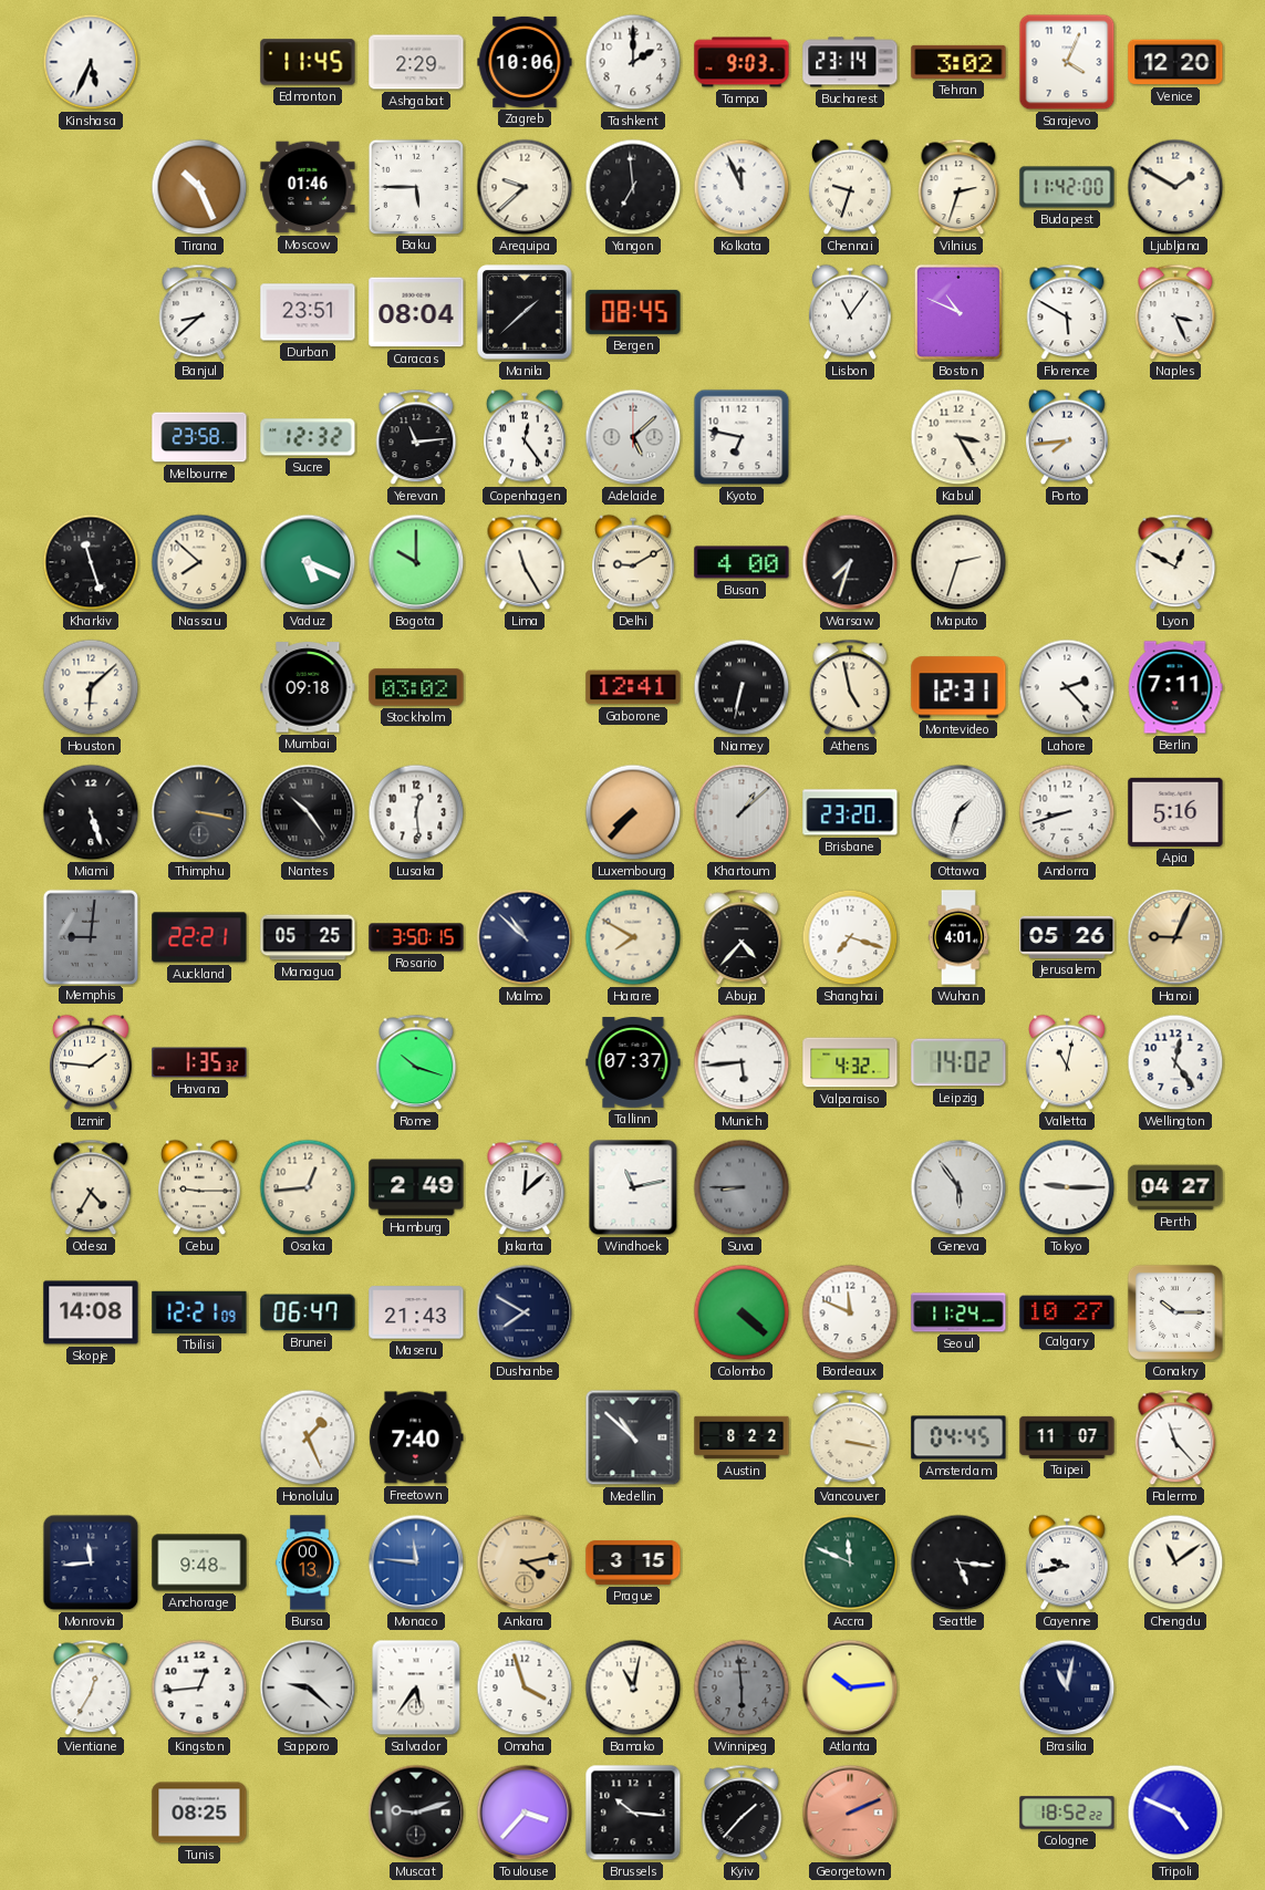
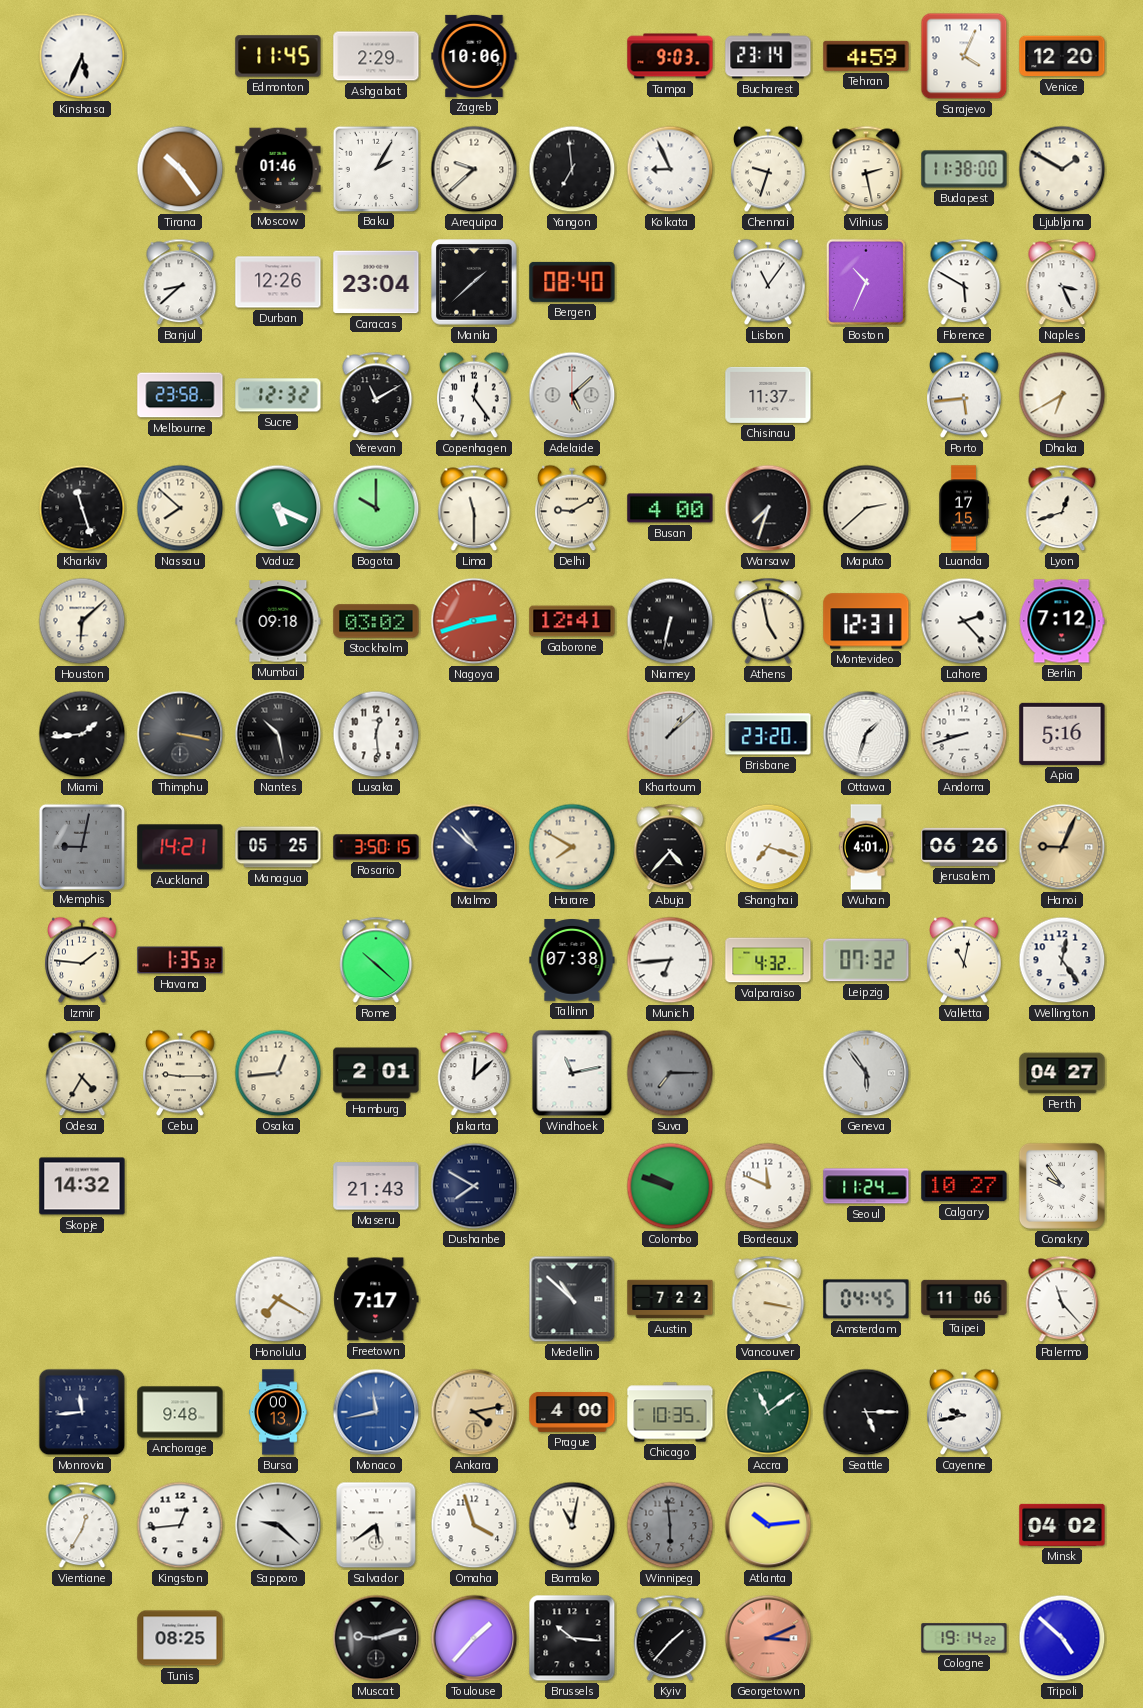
Tashkent: 2:00 -> none
Tehran: 3:02 -> 4:59
Tirana: 10:26 -> 10:24
Baku: 5:45 -> 2:05
Kolkata: 11:56 -> 8:56
Vilnius: 2:33 -> 2:28
Budapest: 11:42 -> 11:38
Durban: 23:51 -> 12:26
Caracas: 08:04 -> 23:04
Bergen: 08:45 -> 08:40
Boston: 10:49 -> 10:34
Yerevan: 11:14 -> 11:10
Kyoto: 6:47 -> none
Chisinau: none -> 11:37
Kabul: 3:25 -> none
Porto: 7:44 -> 5:44
Dhaka: none -> 6:40
Lima: 11:25 -> 11:30
Maputo: 2:33 -> 2:38
Luanda: none -> 17:15
Lyon: 12:50 -> 12:42
Nagoya: none -> 2:42
Berlin: 7:11 -> 7:12
Miami: 5:27 -> 1:44
Nantes: 10:24 -> 10:28
Luxembourg: 7:37 -> none
Memphis: 9:01 -> 9:02
Auckland: 22:21 -> 14:21
Jerusalem: 05:26 -> 06:26
Rome: 10:18 -> 10:22
Tallinn: 07:37 -> 07:38
Munich: 5:44 -> 6:44
Leipzig: 14:02 -> 07:32
Hamburg: 2:49 -> 2:01
Suva: 8:45 -> 7:15
Tokyo: 9:15 -> none
Skopje: 14:08 -> 14:32
Tbilisi: 12:21 -> none
Brunei: 06:47 -> none
Colombo: 4:22 -> 9:48
Conakry: 10:15 -> 9:54
Honolulu: 1:26 -> 7:20
Freetown: 7:40 -> 7:17
Austin: 8:22 -> 7:22
Taipei: 11:07 -> 11:06
Monaco: 11:46 -> 11:43
Prague: 3:15 -> 4:00
Chicago: none -> 10:35
Accra: 11:49 -> 11:09
Seattle: 5:16 -> 5:15
Chengdu: 11:09 -> none
Salvador: 5:36 -> 5:39
Brasilia: 11:02 -> none
Minsk: none -> 04:02
Toulouse: 3:37 -> 1:37
Georgetown: 2:11 -> 3:11
Cologne: 18:52 -> 19:14
Tripoli: 4:49 -> 4:52
